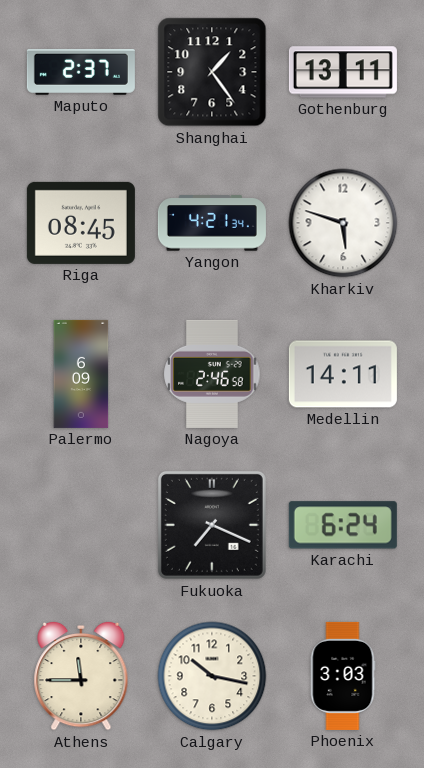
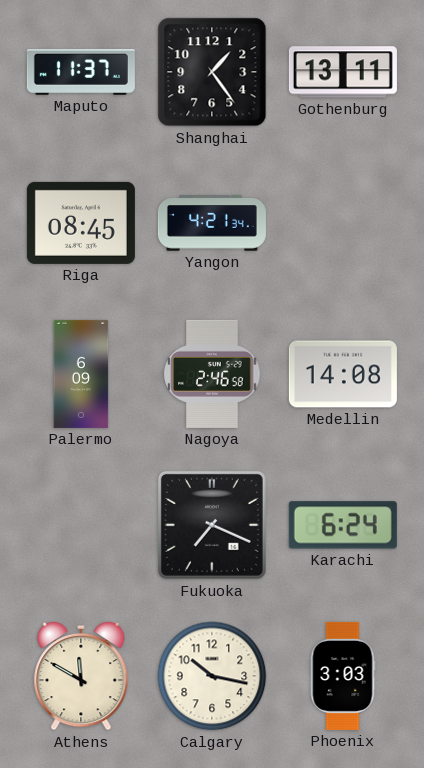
Maputo: 2:37 -> 11:37
Kharkiv: 5:48 -> none
Medellin: 14:11 -> 14:08
Athens: 11:45 -> 11:50
